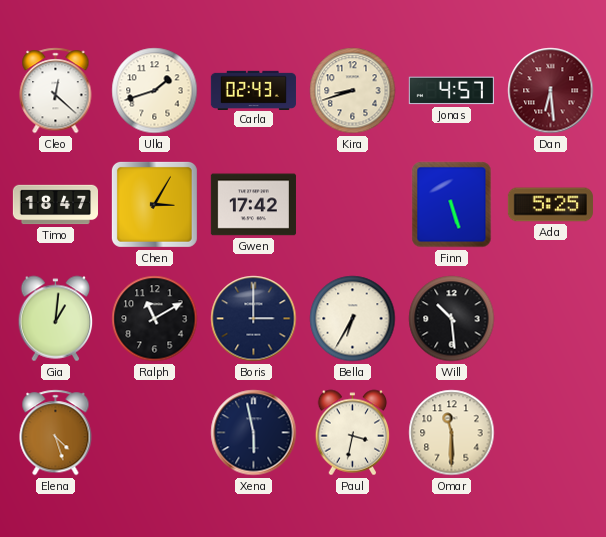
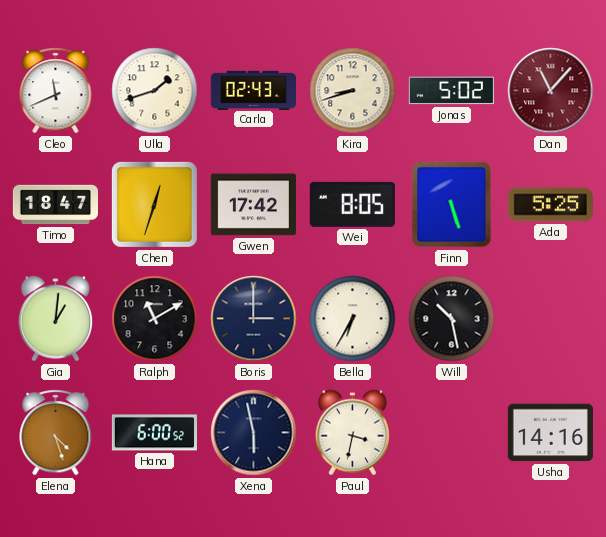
Cleo: 12:22 -> 11:41
Jonas: 4:57 -> 5:02
Dan: 6:29 -> 11:07
Chen: 3:05 -> 12:33
Wei: none -> 8:05
Will: 10:29 -> 10:28
Hana: none -> 6:00
Omar: 11:30 -> none
Usha: none -> 14:16
